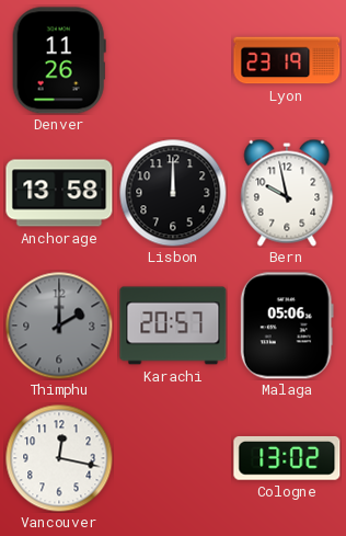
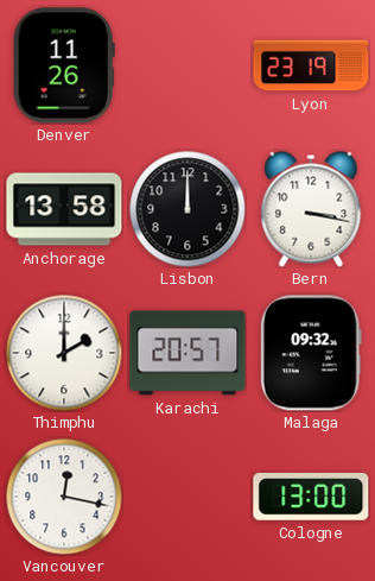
Bern: 9:58 -> 3:17
Thimphu dial: grey -> white
Malaga: 05:06 -> 09:32
Cologne: 13:02 -> 13:00
